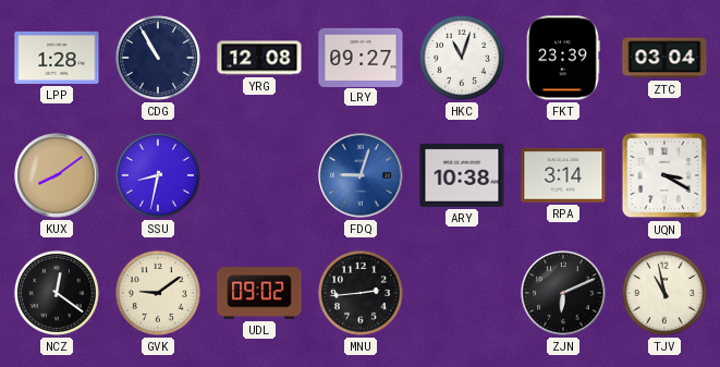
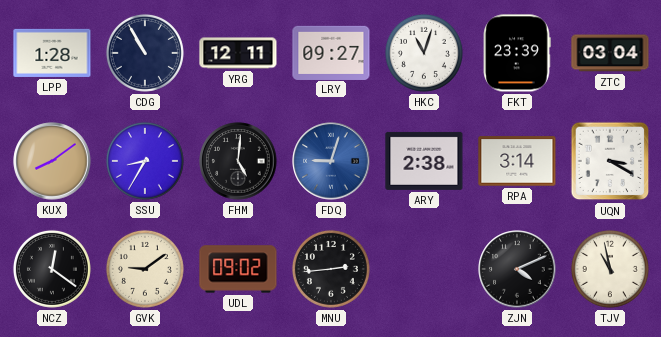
YRG: 12:08 -> 12:11
SSU: 8:32 -> 8:35
FHM: none -> 5:01
ARY: 10:38 -> 2:38
ZJN: 6:11 -> 4:11
